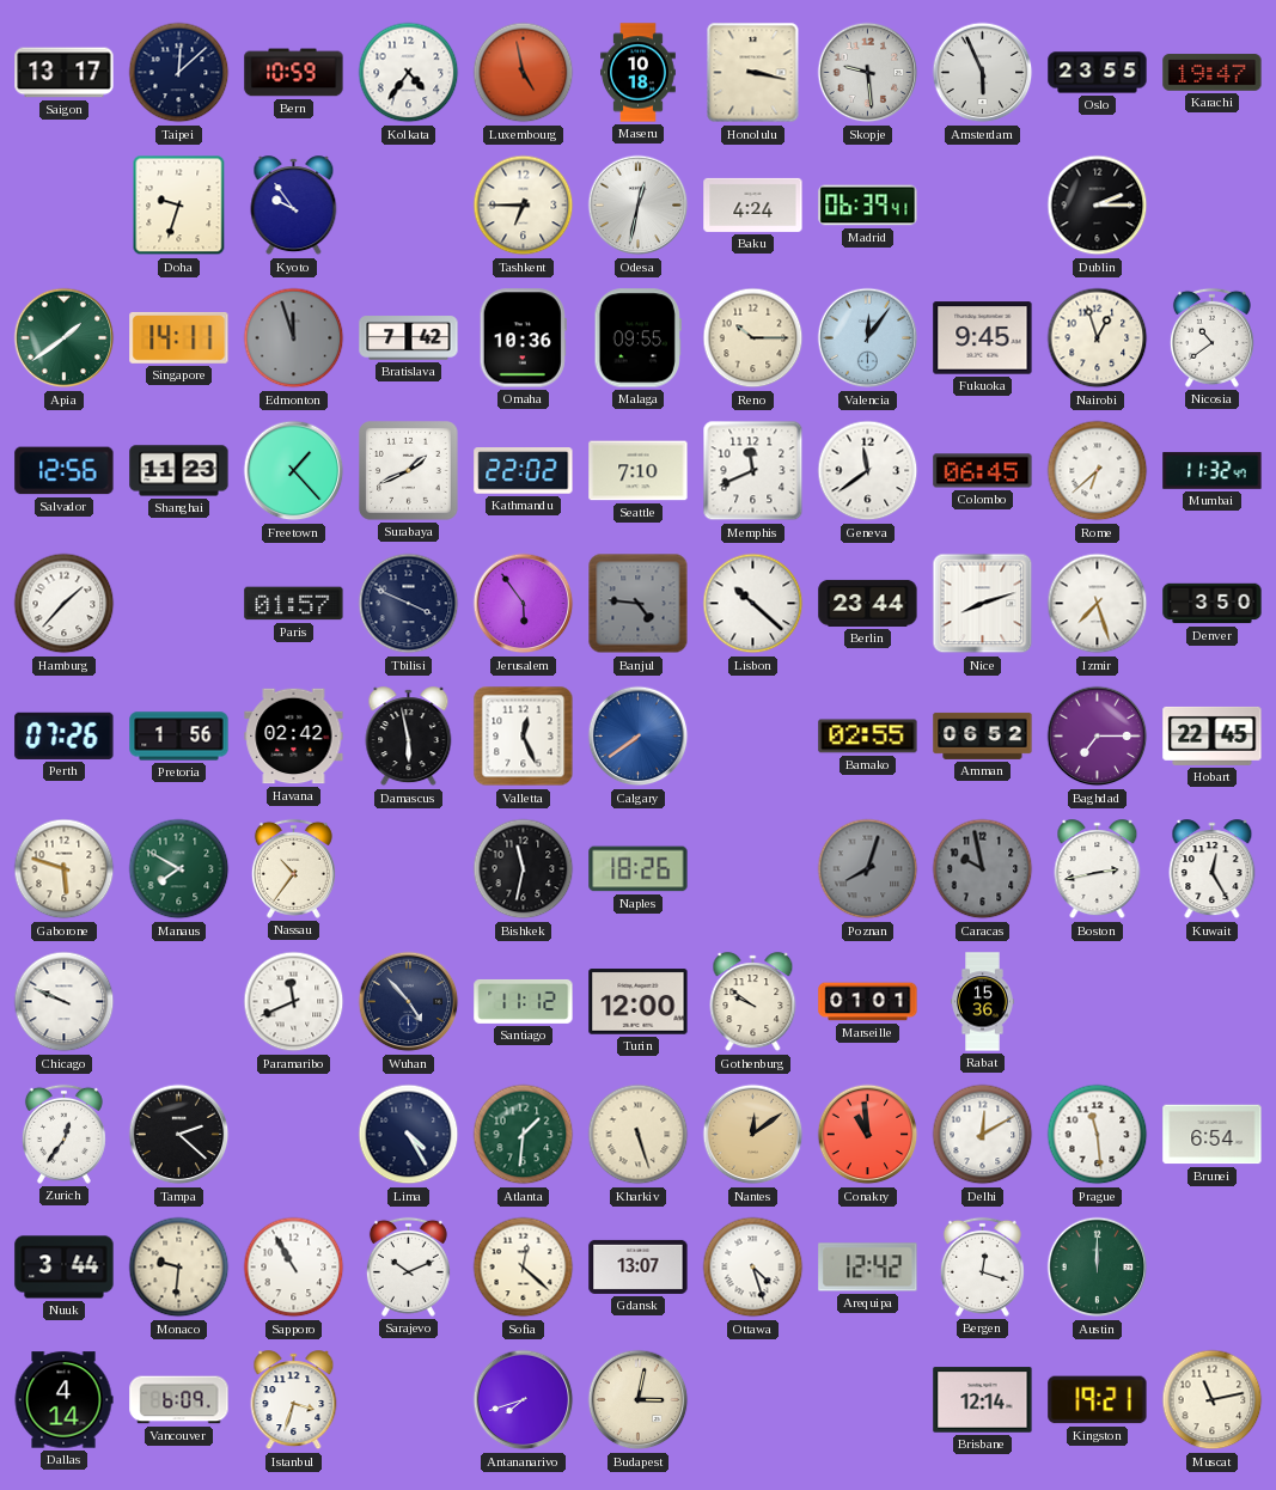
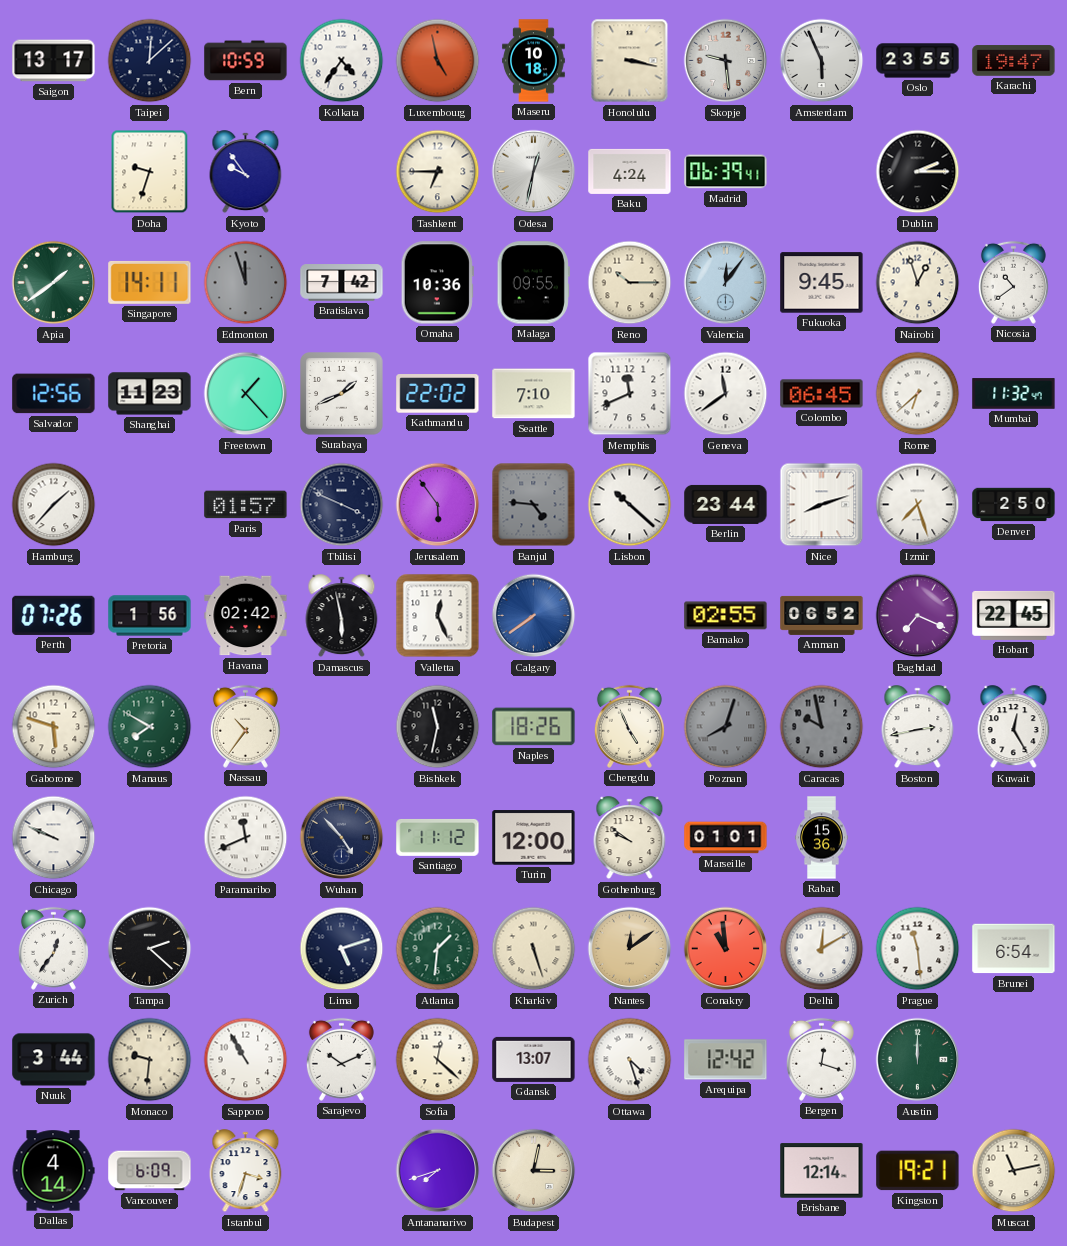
Denver: 3:50 -> 2:50
Baghdad: 7:15 -> 7:19
Chengdu: none -> 4:56
Lima: 4:25 -> 5:12
